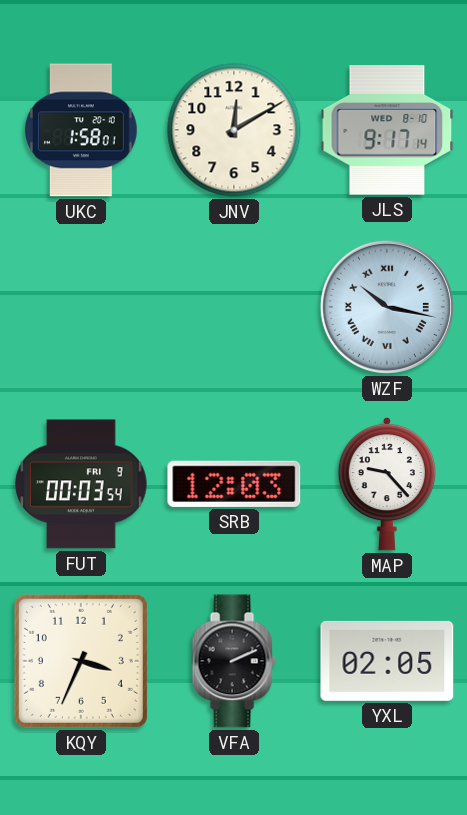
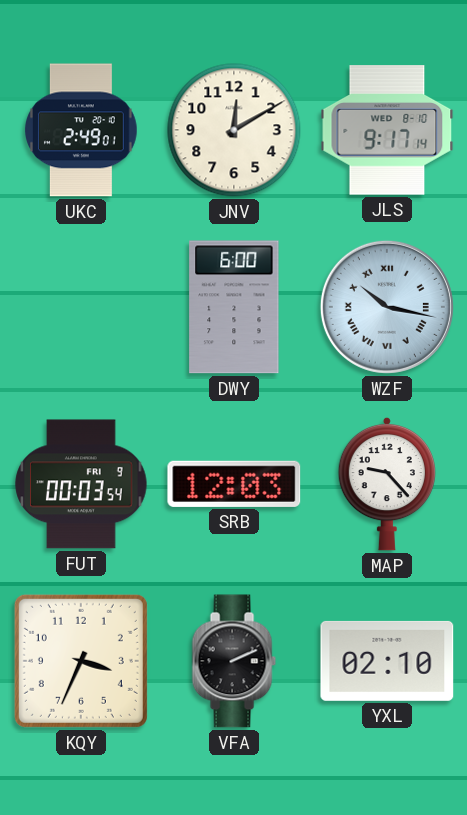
UKC: 1:58 -> 2:49
DWY: none -> 6:00
YXL: 02:05 -> 02:10
